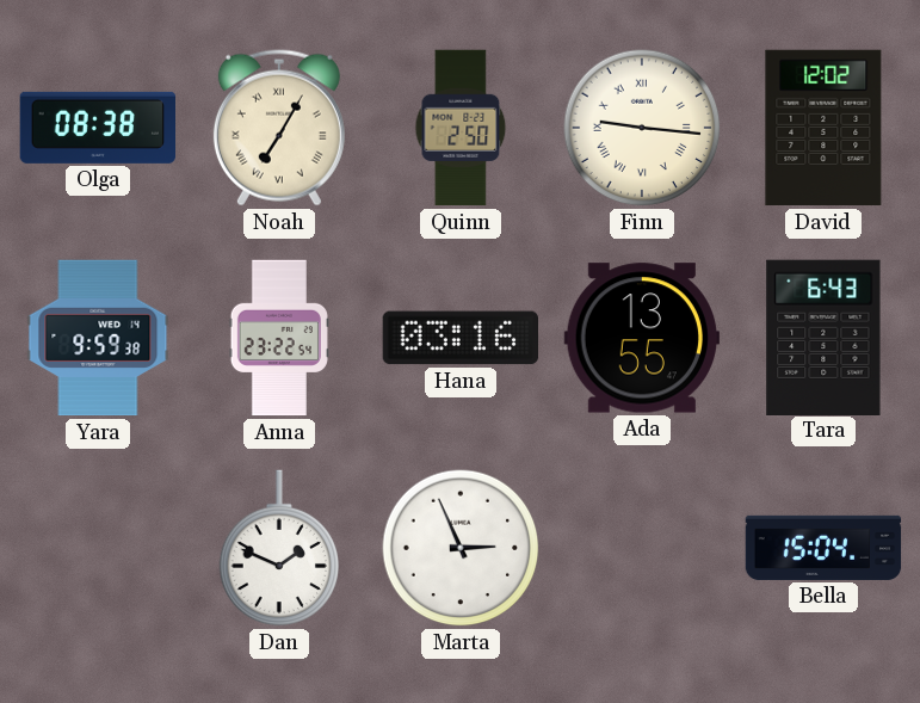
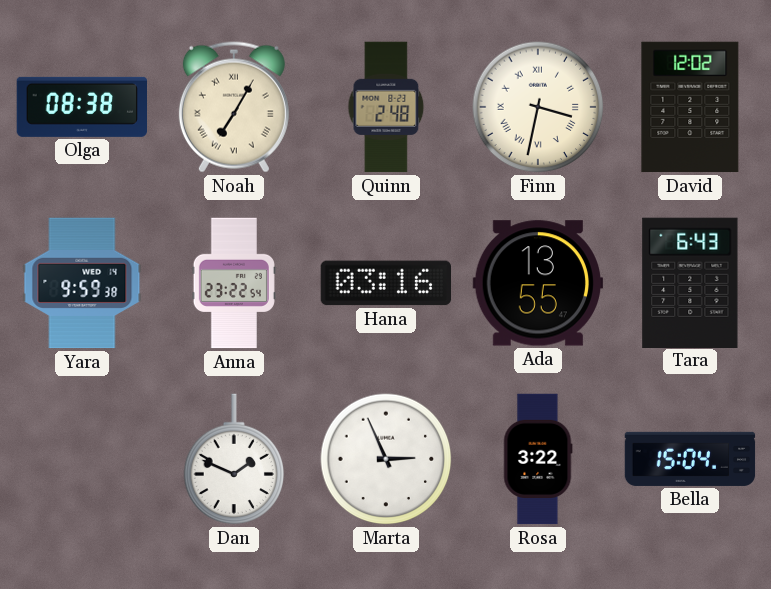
Quinn: 2:50 -> 2:48
Finn: 9:16 -> 3:32
Rosa: none -> 3:22
